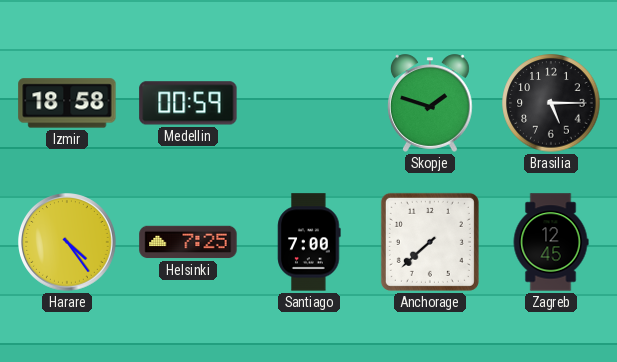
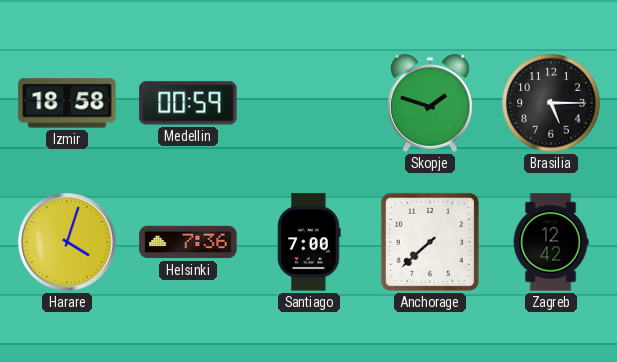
Harare: 4:24 -> 4:03
Helsinki: 7:25 -> 7:36
Zagreb: 12:45 -> 12:42
